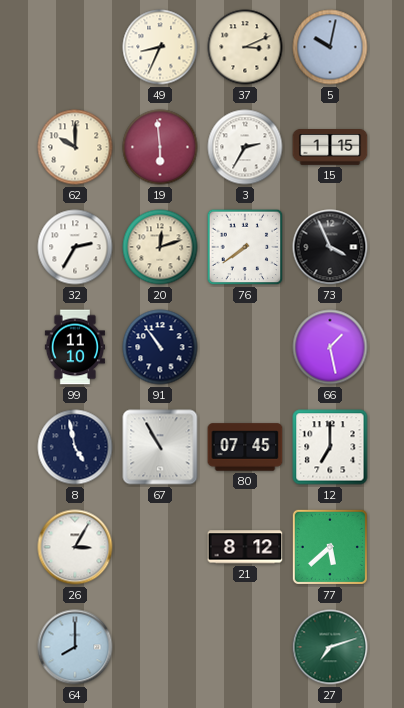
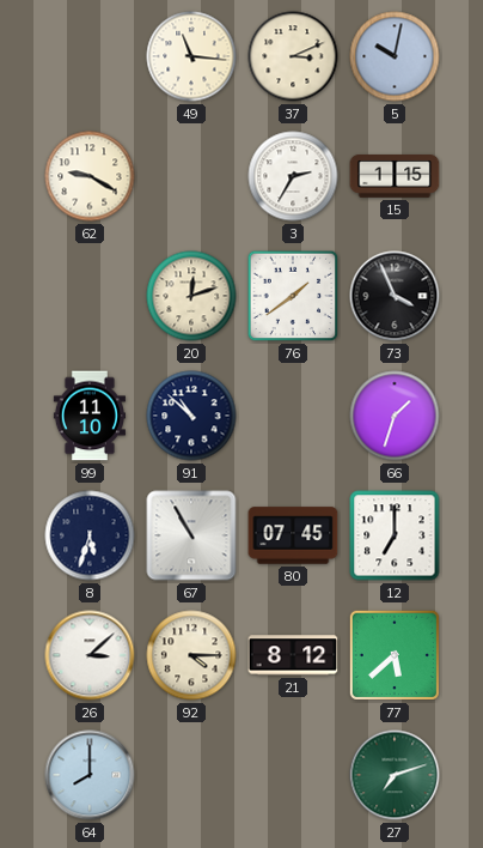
49: 8:34 -> 11:16
62: 10:00 -> 9:20
19: 5:59 -> none
32: 2:35 -> none
76: 7:39 -> 1:39
91: 10:54 -> 10:52
66: 1:28 -> 1:33
8: 4:58 -> 5:33
26: 3:05 -> 3:08
92: none -> 4:15
